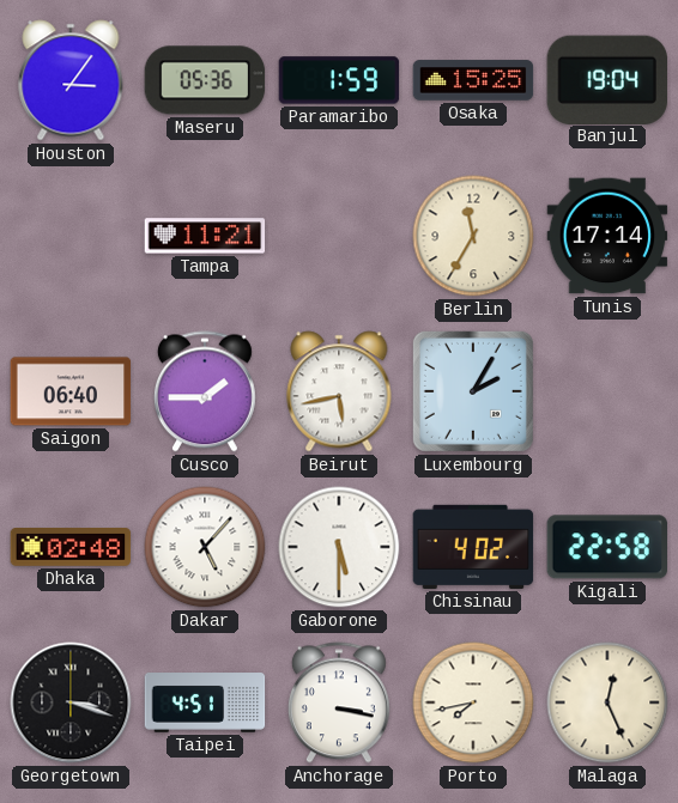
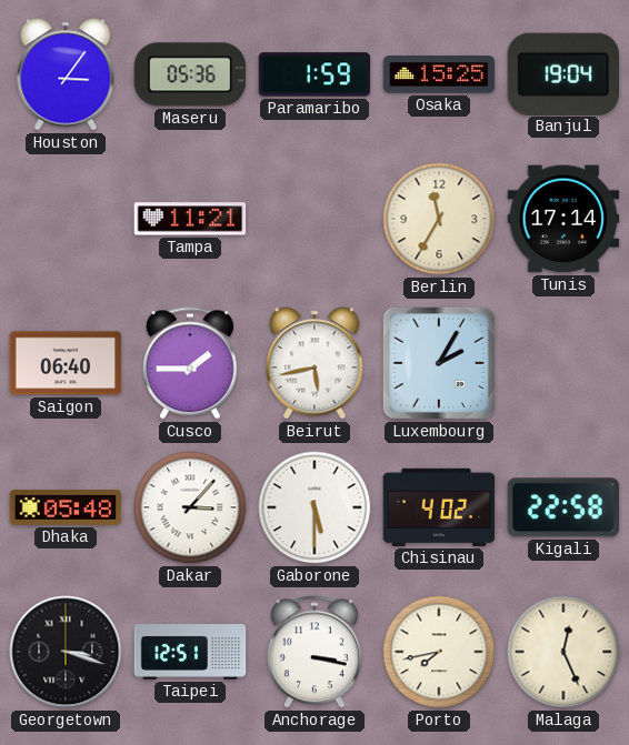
Dhaka: 02:48 -> 05:48
Dakar: 5:07 -> 3:07
Taipei: 4:51 -> 12:51
